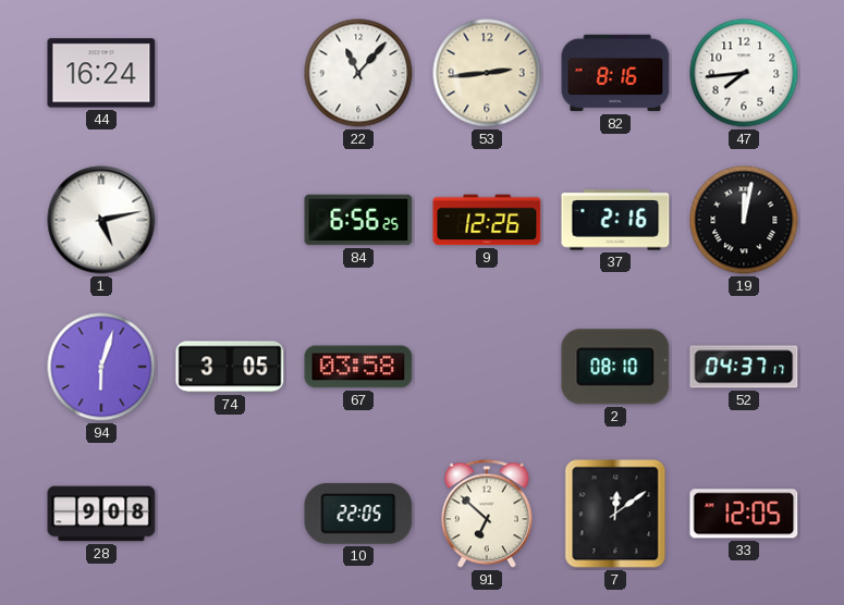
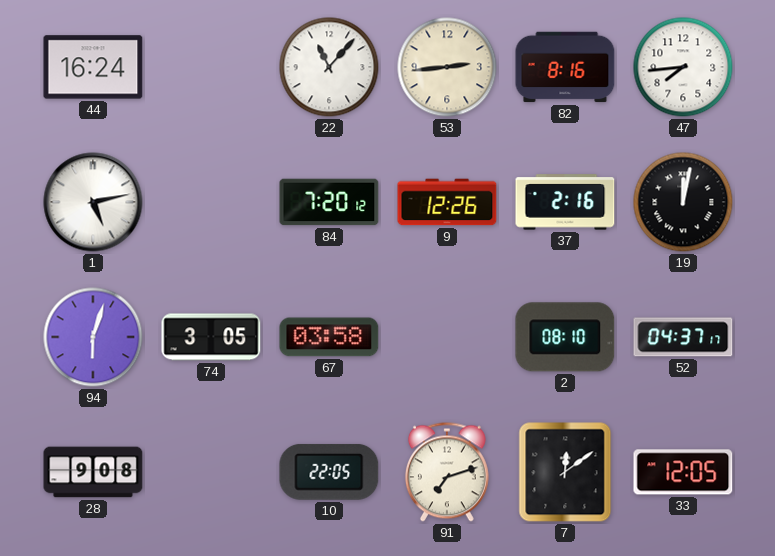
84: 6:56 -> 7:20
91: 6:52 -> 7:12
